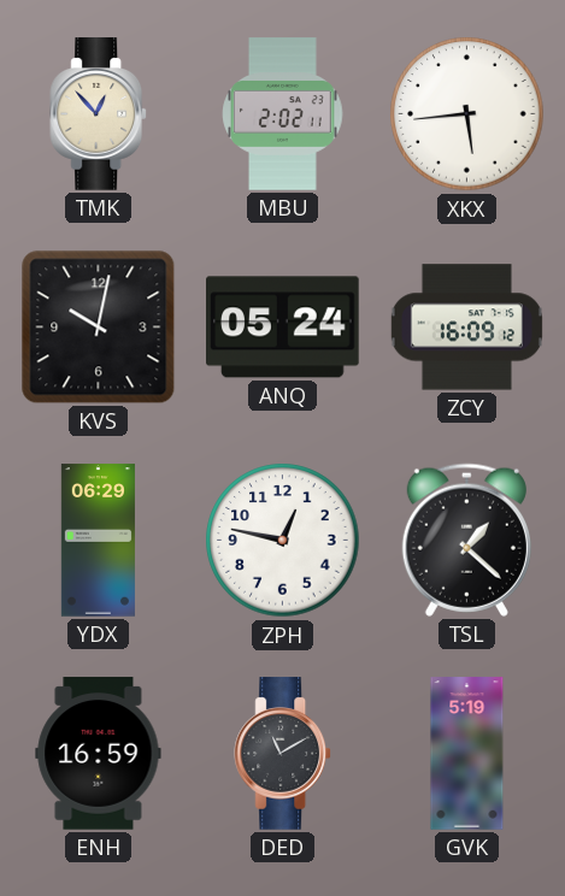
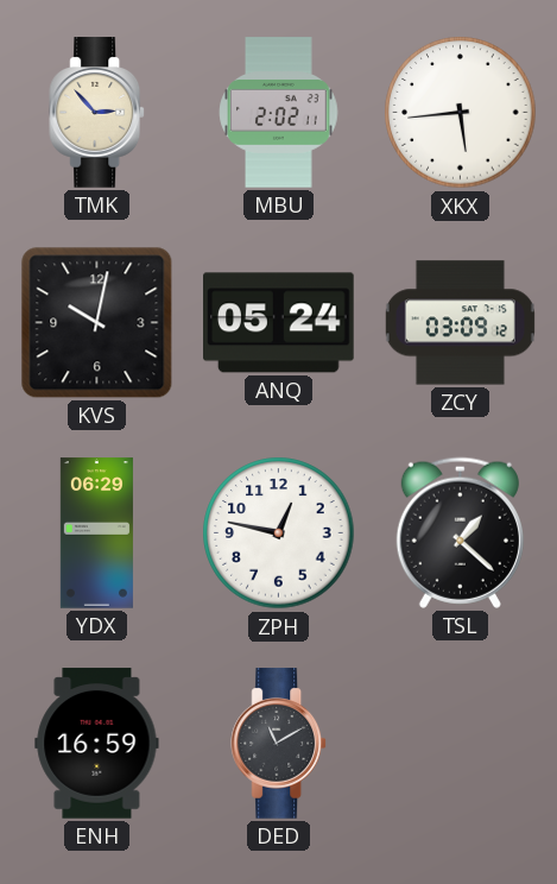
TMK: 12:53 -> 2:53
ZCY: 16:09 -> 03:09
GVK: 5:19 -> none
